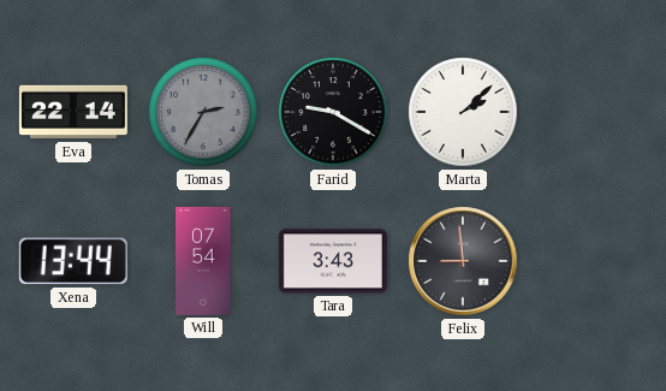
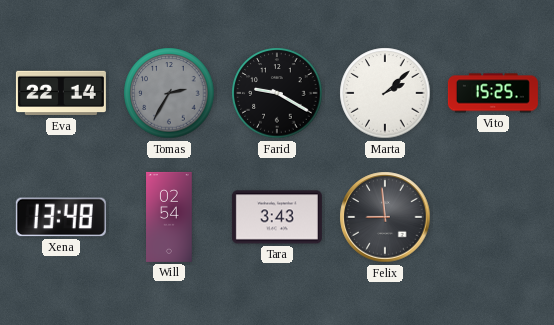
Vito: none -> 15:25
Xena: 13:44 -> 13:48
Will: 07:54 -> 02:54
